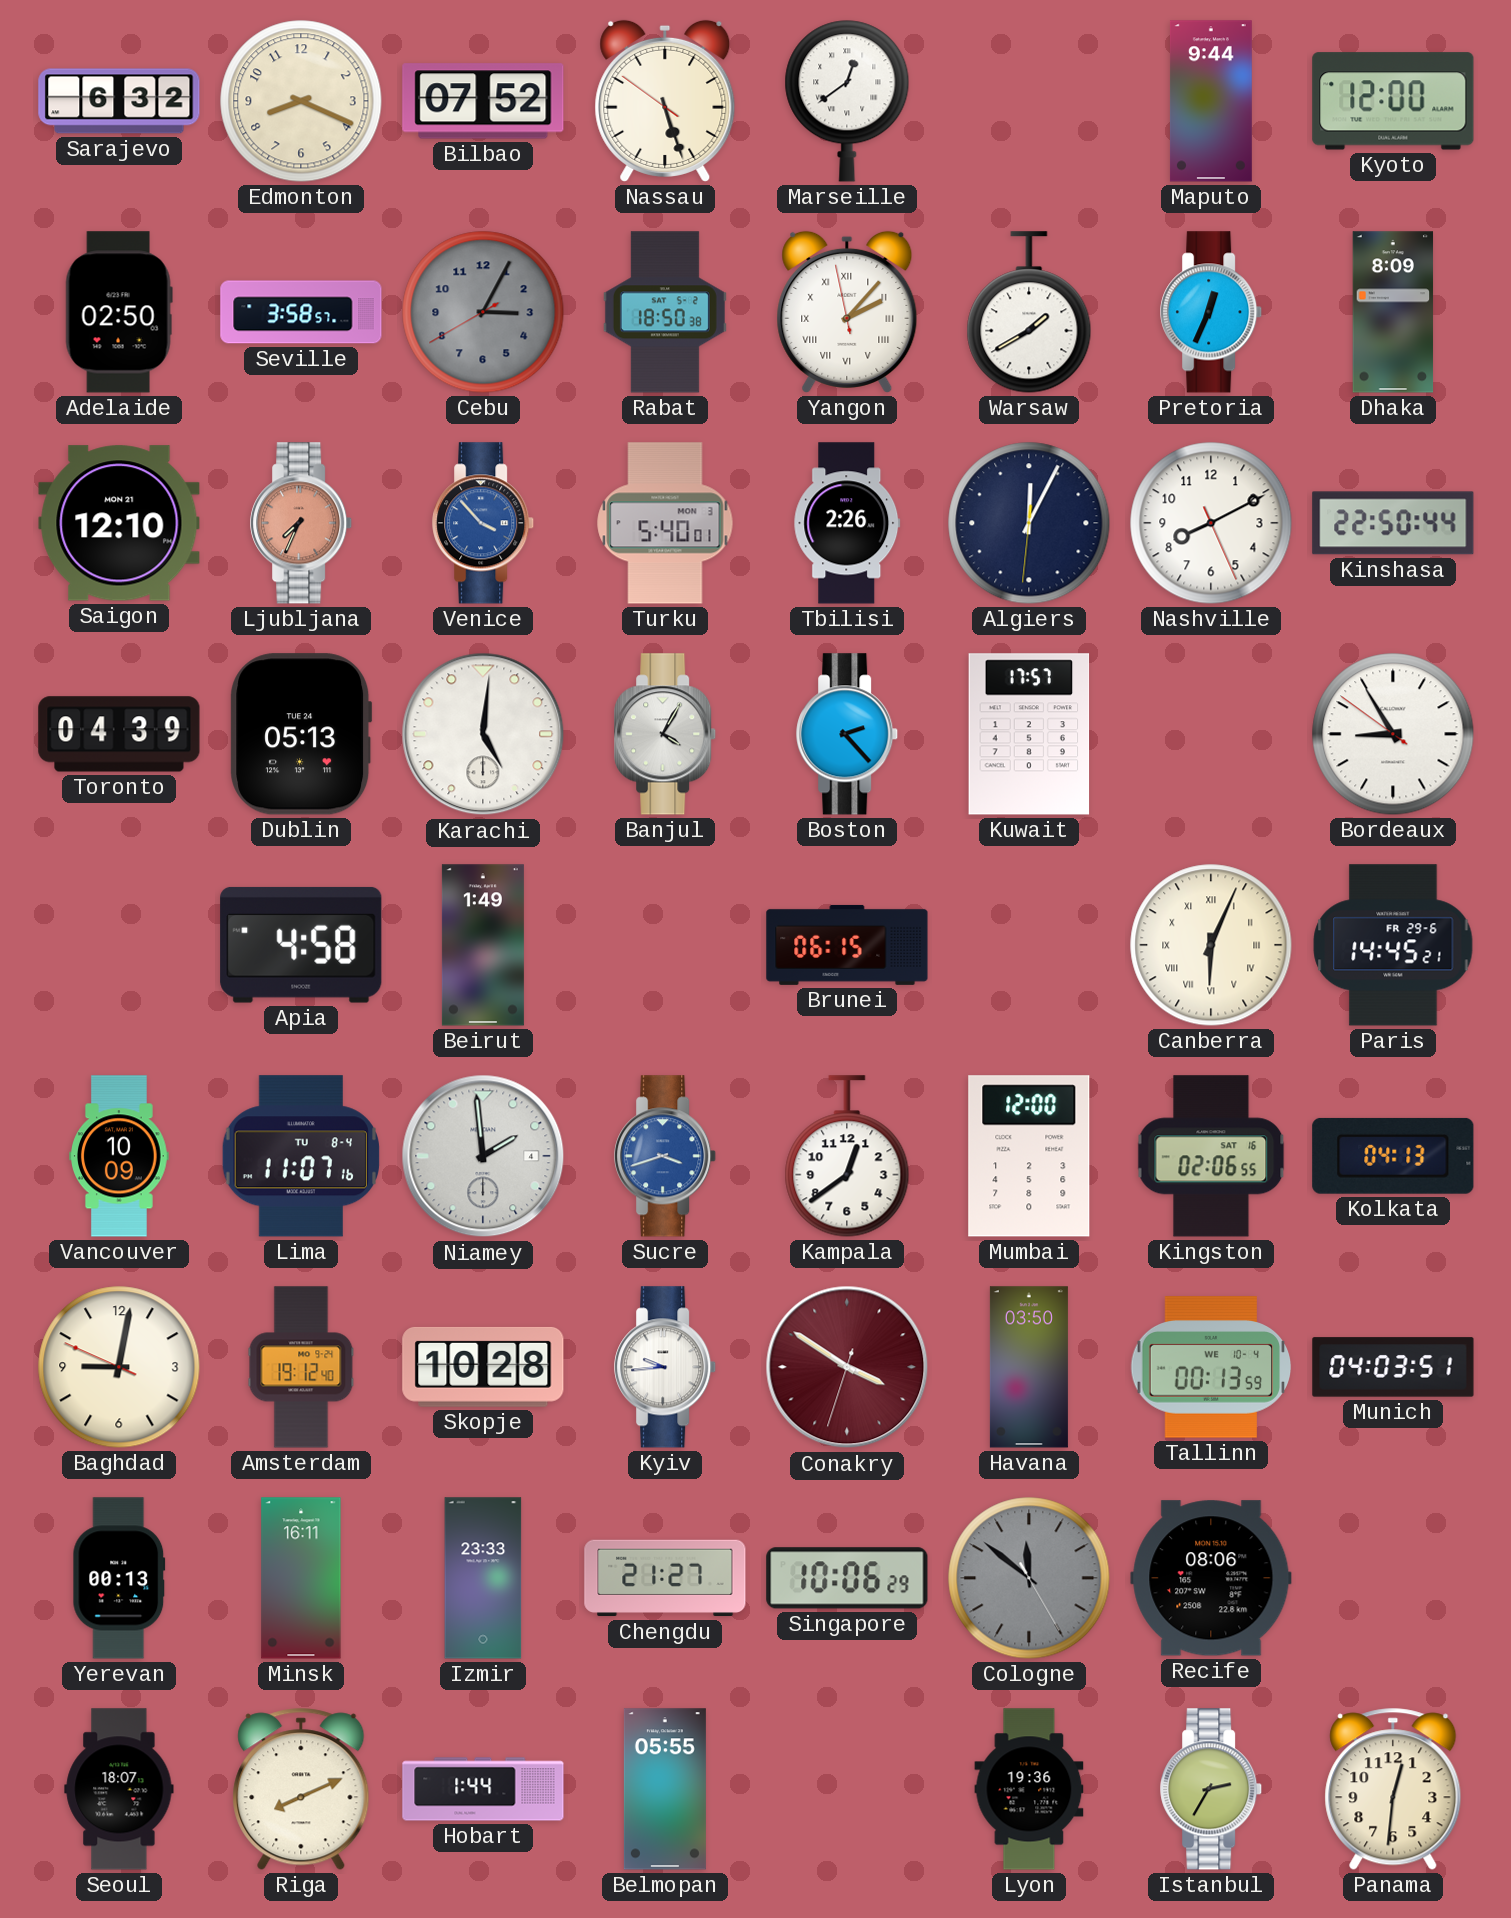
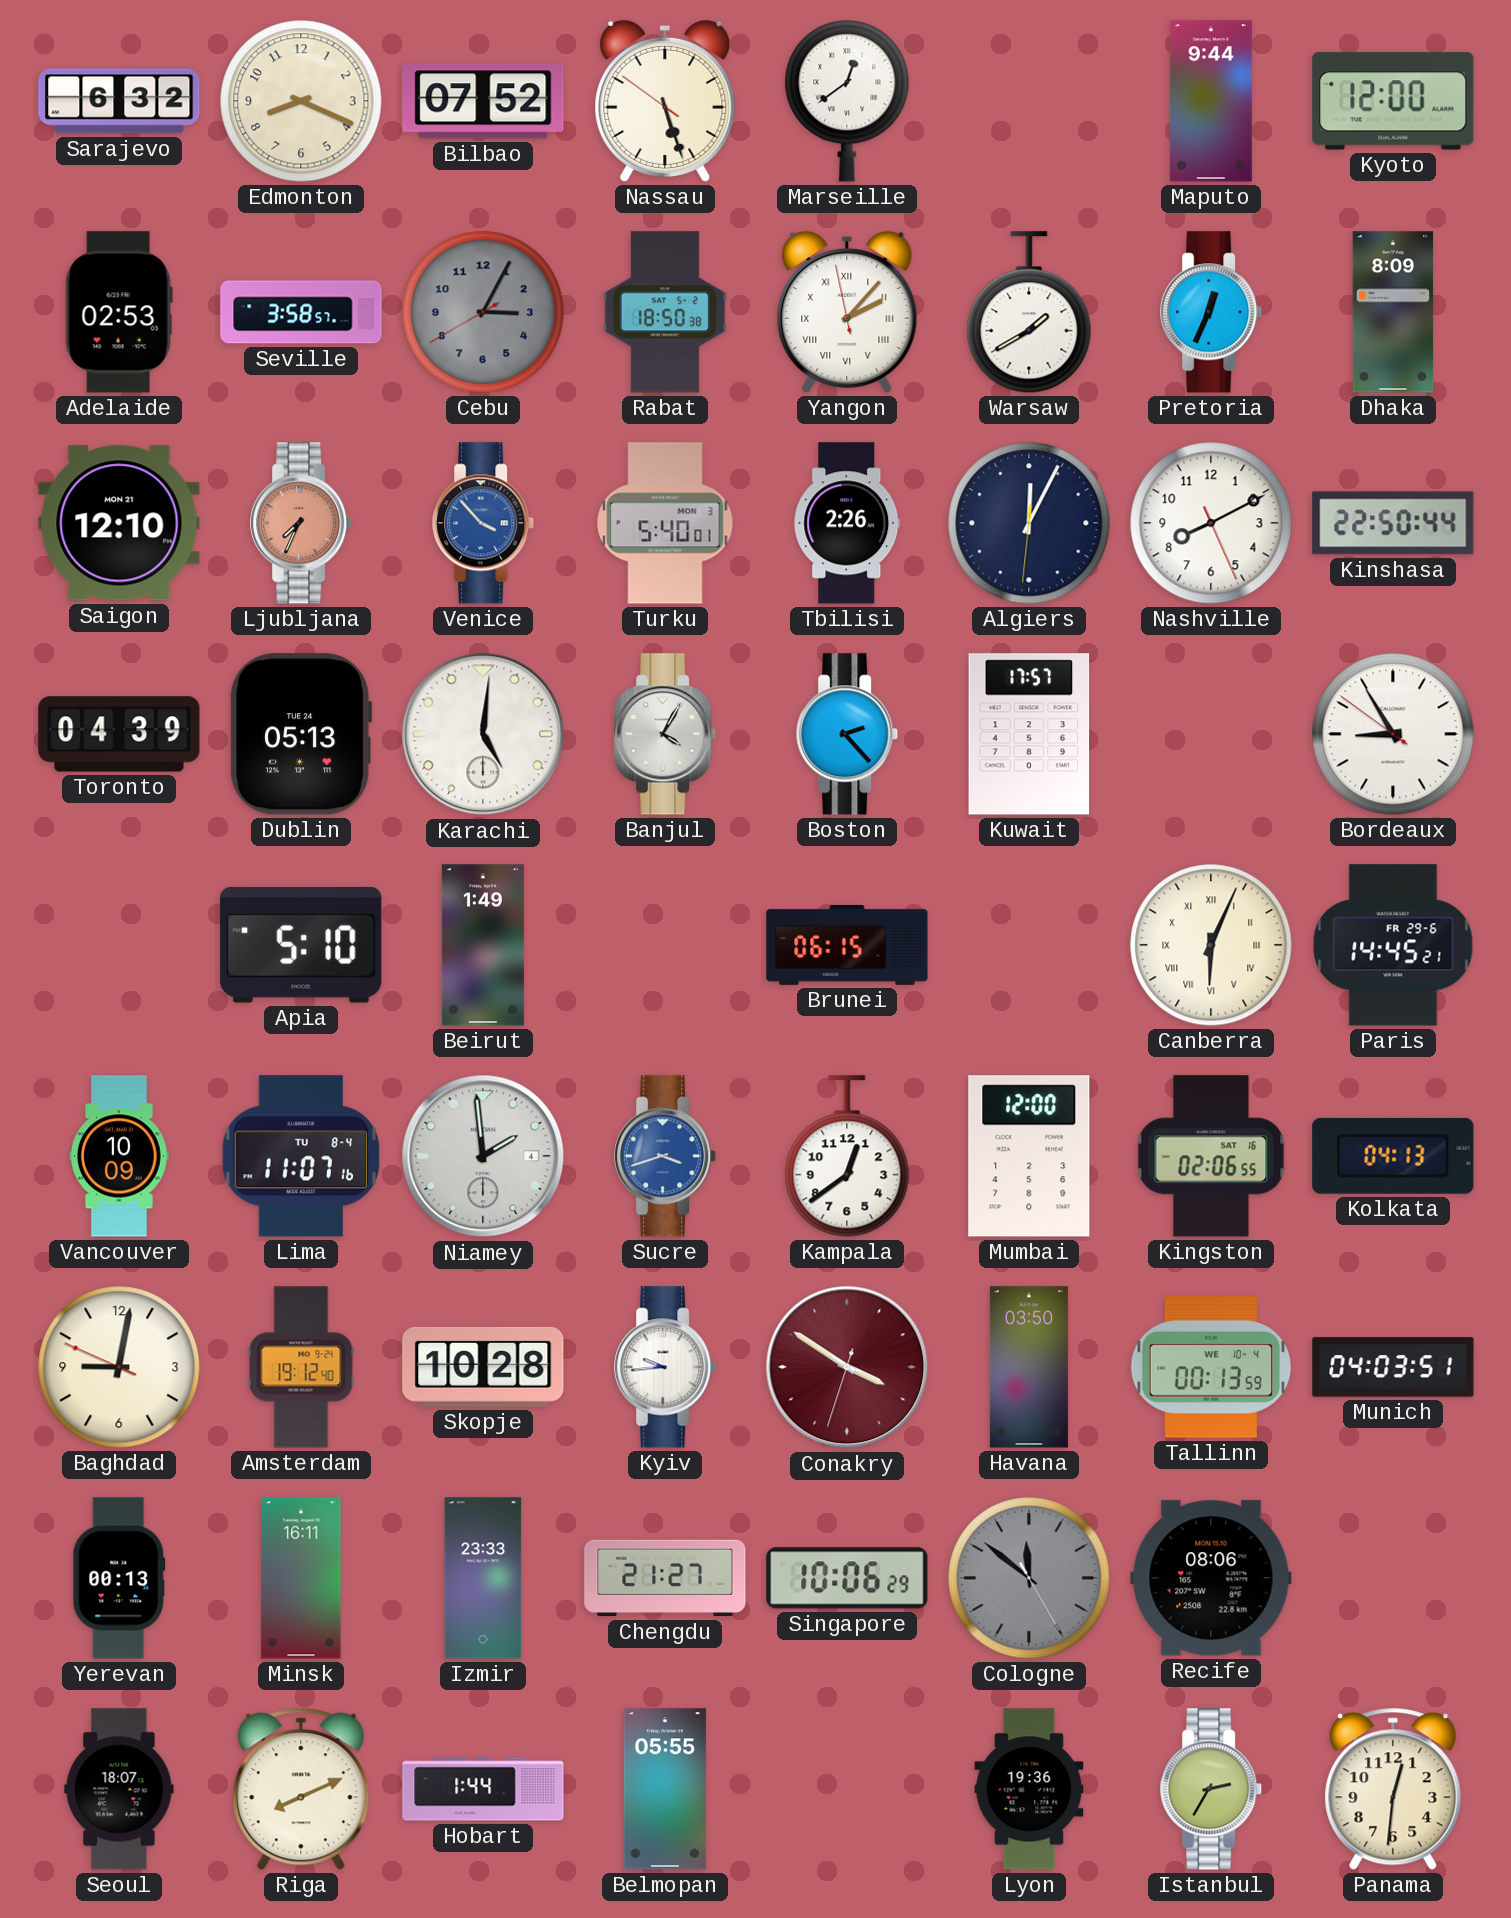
Adelaide: 02:50 -> 02:53
Apia: 4:58 -> 5:10
